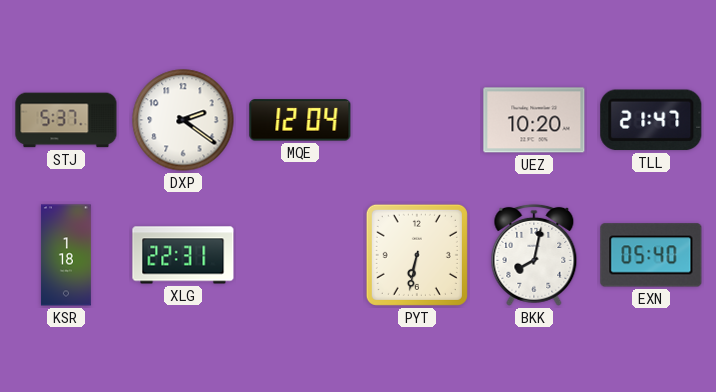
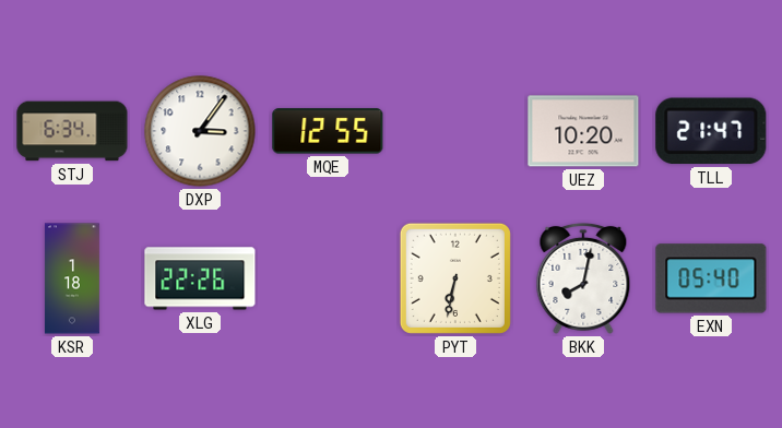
STJ: 5:37 -> 6:34
DXP: 2:21 -> 3:06
MQE: 12:04 -> 12:55
XLG: 22:31 -> 22:26
